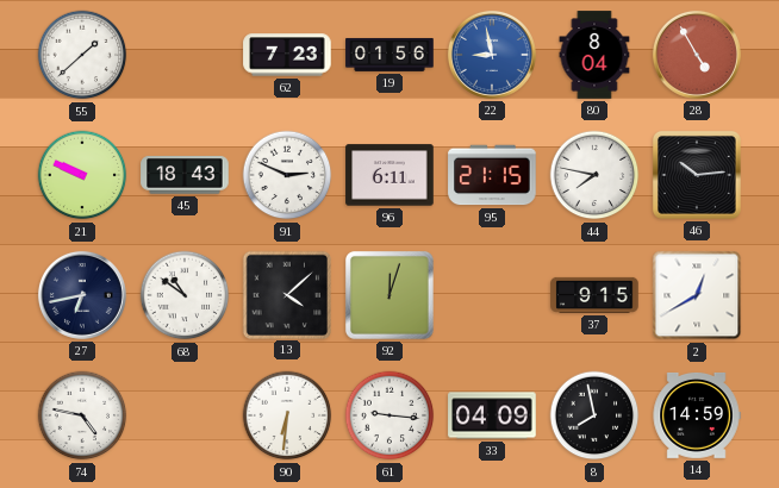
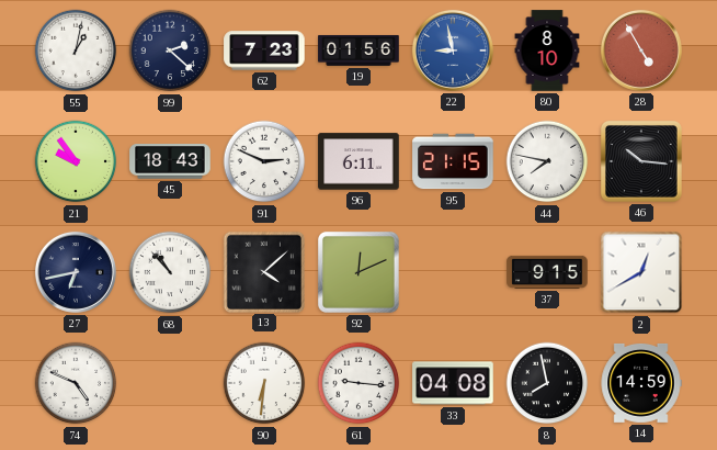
55: 1:38 -> 1:02
99: none -> 2:22
80: 8:04 -> 8:10
21: 9:49 -> 9:54
46: 10:14 -> 10:16
68: 10:51 -> 10:53
92: 12:03 -> 12:11
74: 4:47 -> 4:49
33: 04:09 -> 04:08
